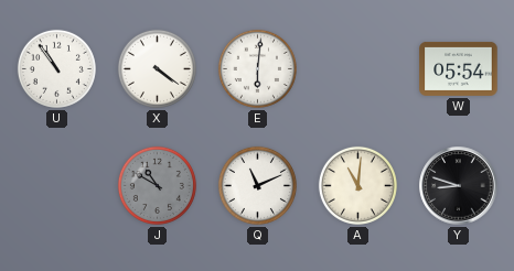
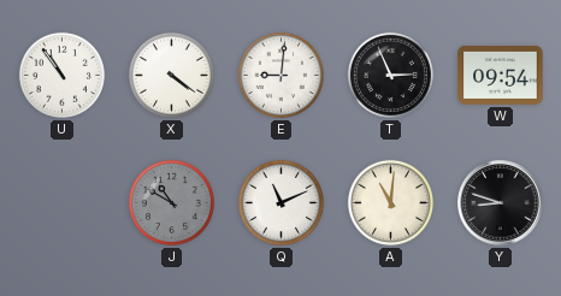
E: 6:01 -> 9:01
T: none -> 2:56
W: 05:54 -> 09:54
